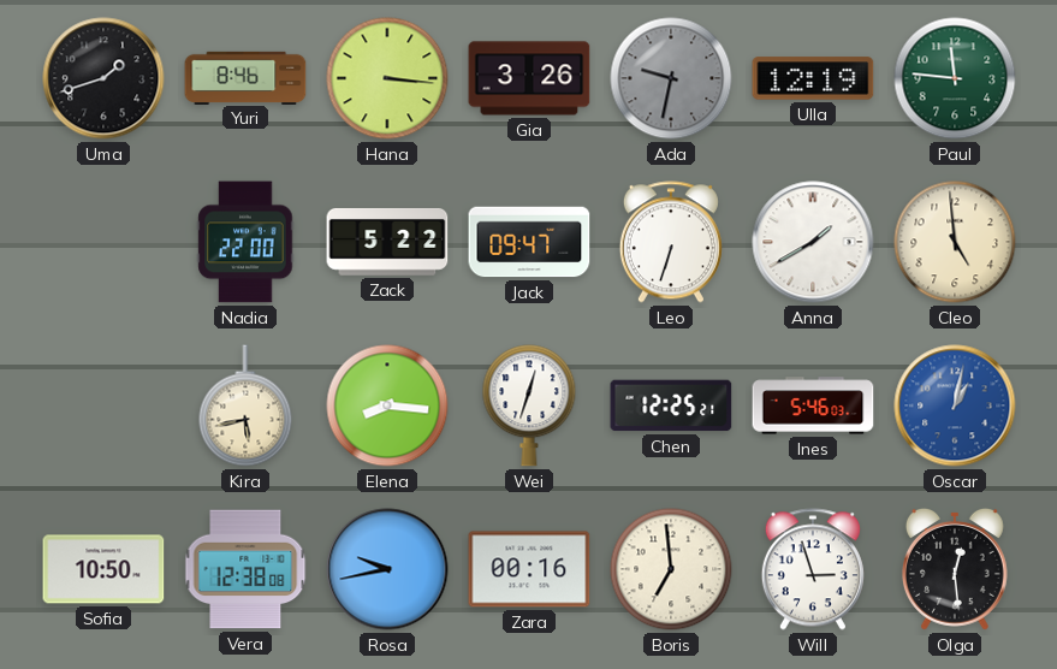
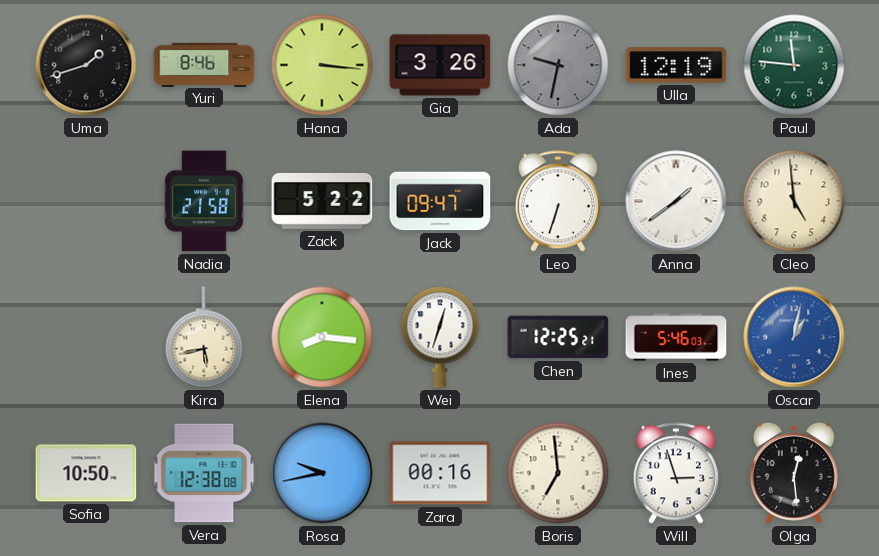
Nadia: 22:00 -> 21:58
Anna: 1:40 -> 1:39
